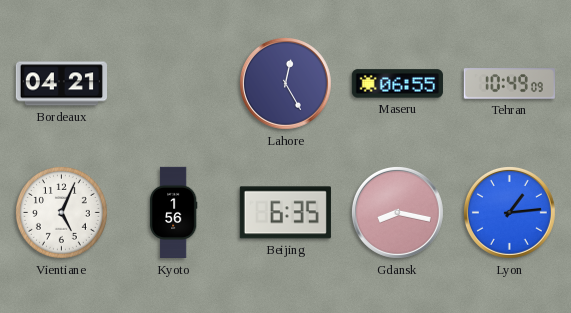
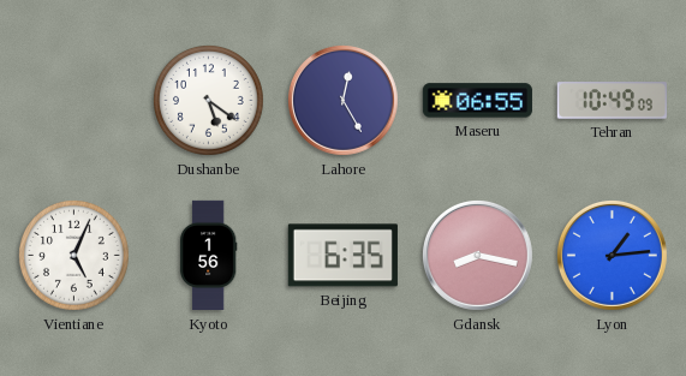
Bordeaux: 04:21 -> none
Dushanbe: none -> 5:21
